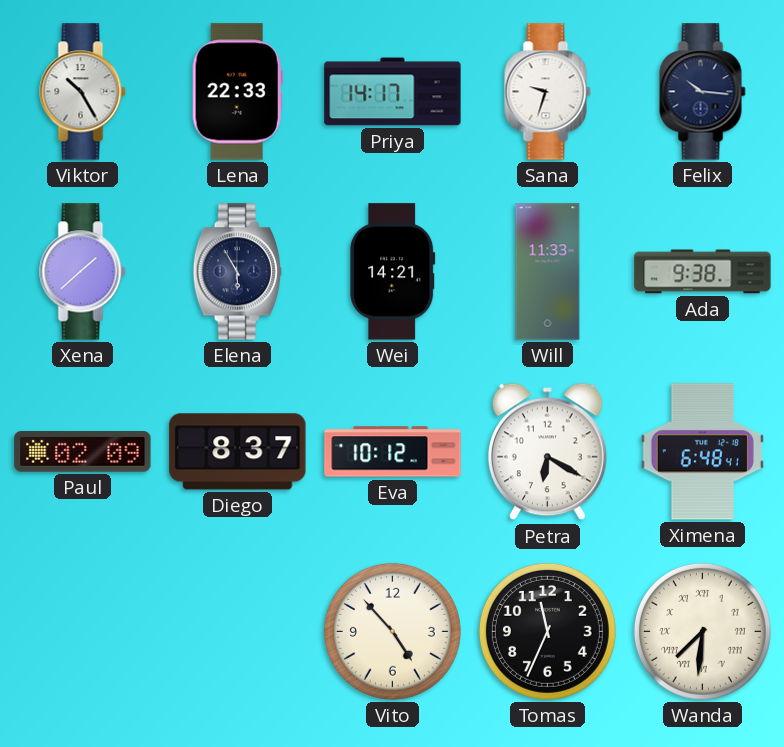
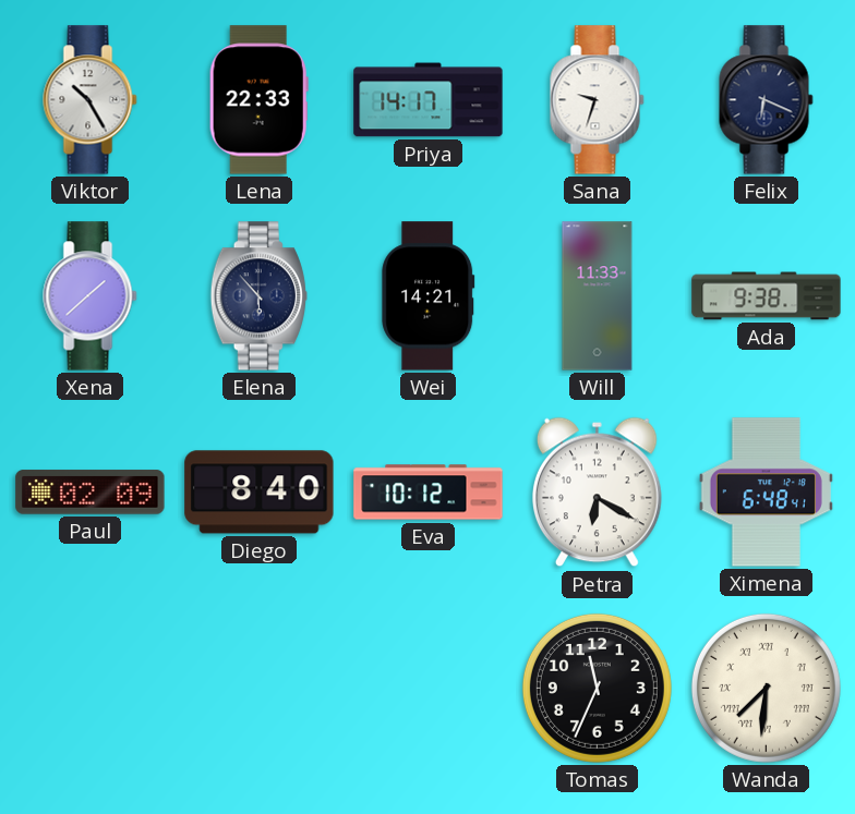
Felix: 10:16 -> 6:19
Elena: 5:55 -> 5:53
Diego: 8:37 -> 8:40
Vito: 4:53 -> none
